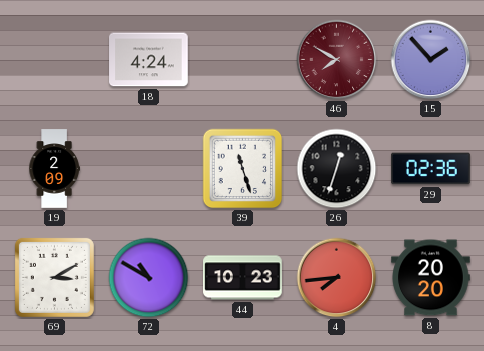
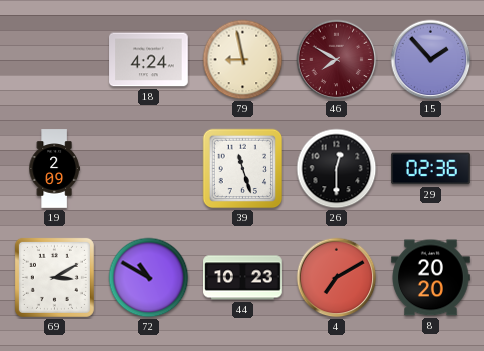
79: none -> 8:58
26: 12:33 -> 12:30
4: 7:44 -> 7:10
